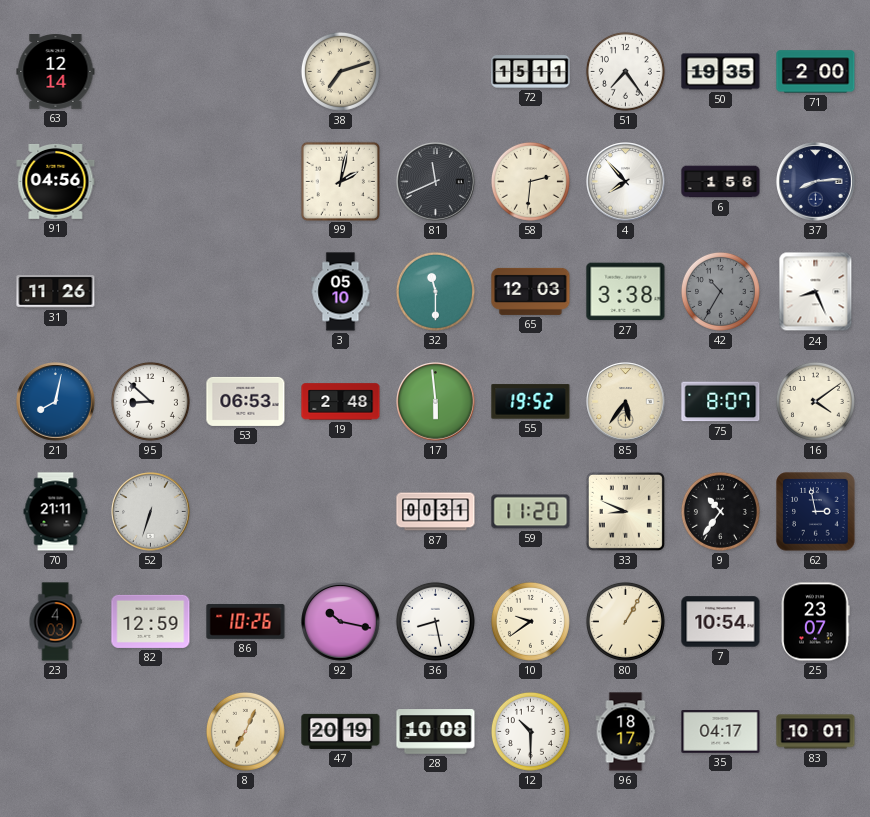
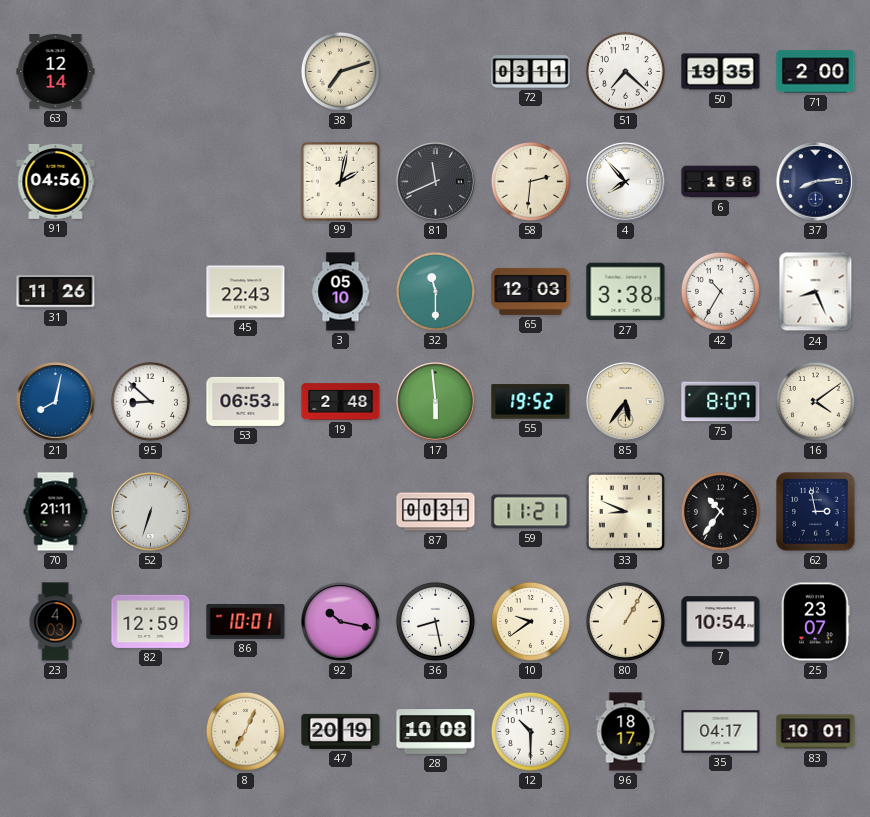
72: 15:11 -> 03:11
51: 7:24 -> 7:22
45: none -> 22:43
42 dial: grey -> white
59: 11:20 -> 11:21
86: 10:26 -> 10:01
